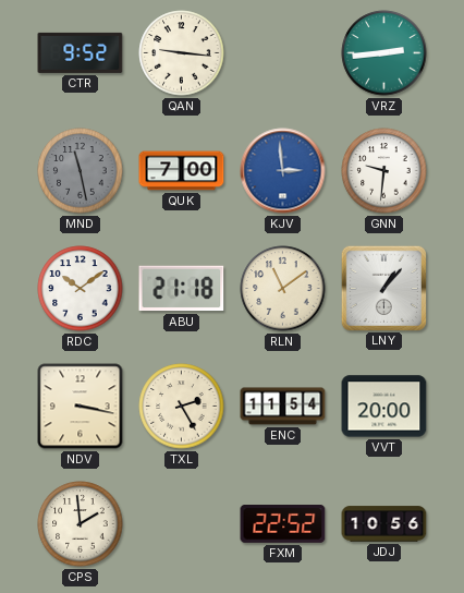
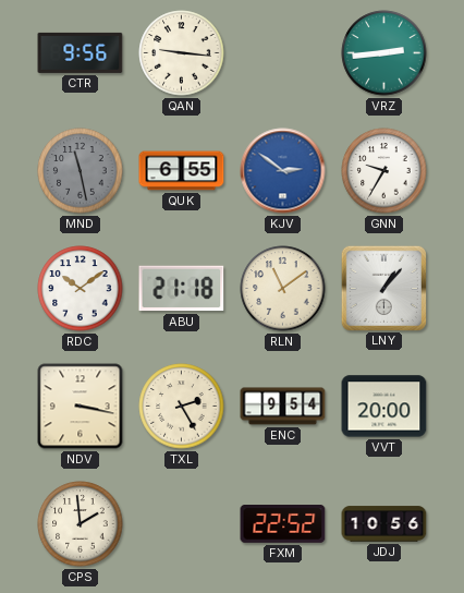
CTR: 9:52 -> 9:56
QUK: 7:00 -> 6:55
KJV: 2:59 -> 2:51
GNN: 9:31 -> 9:35
ENC: 11:54 -> 9:54
